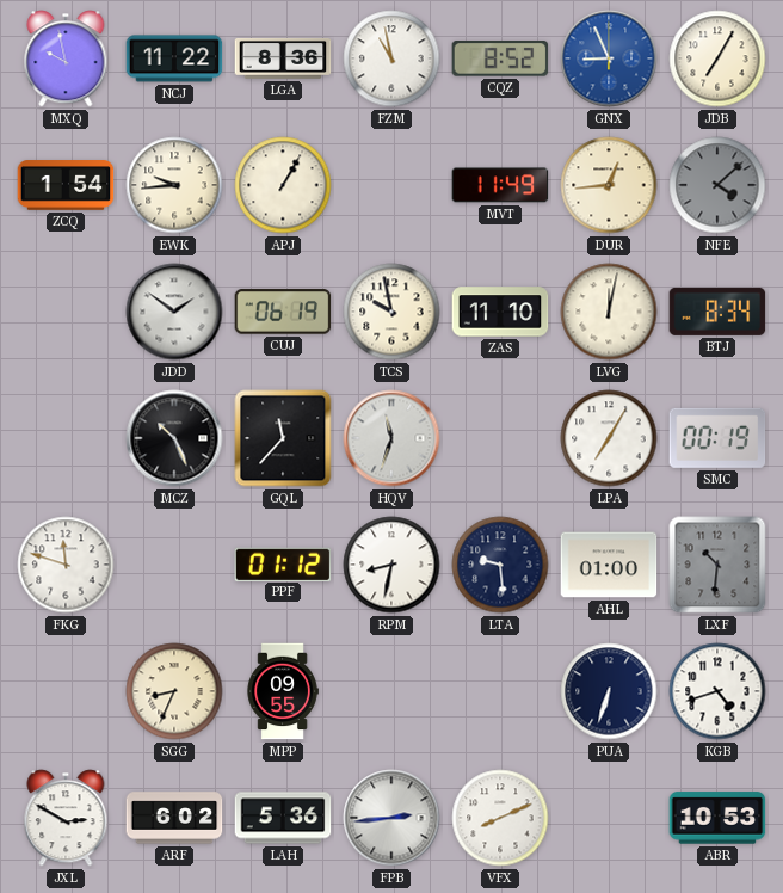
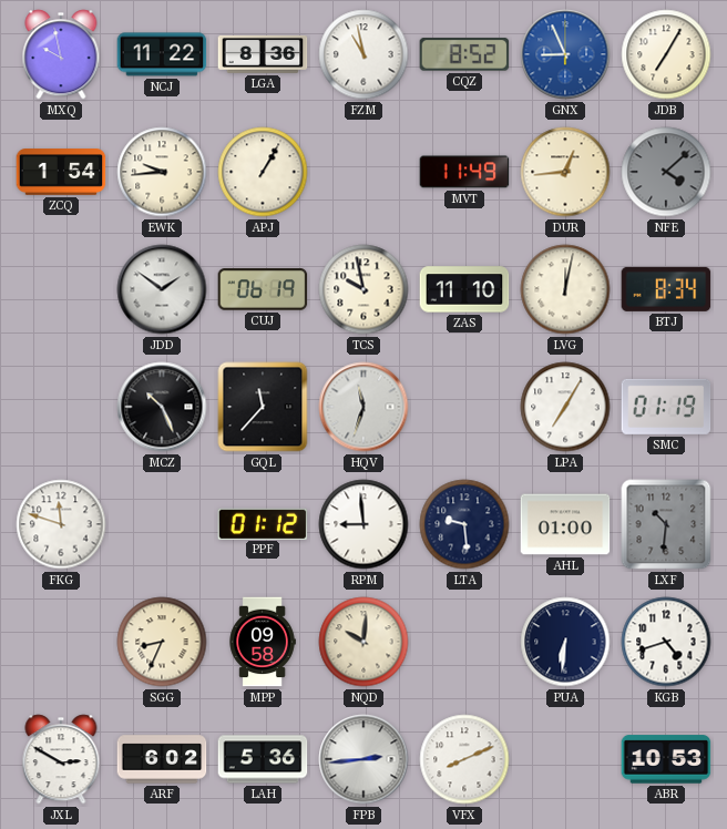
SMC: 00:19 -> 01:19
RPM: 8:32 -> 8:59
MPP: 09:55 -> 09:58
NQD: none -> 10:01
PUA: 6:33 -> 6:31
